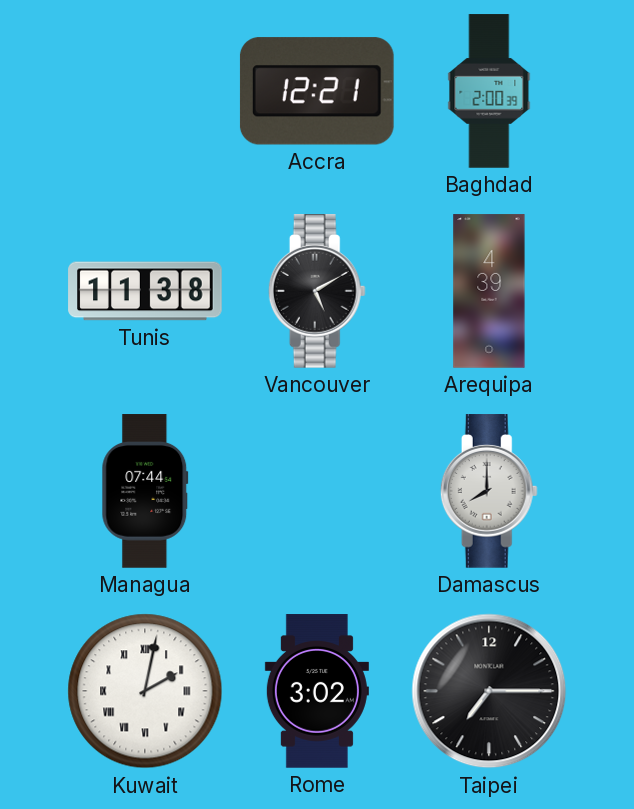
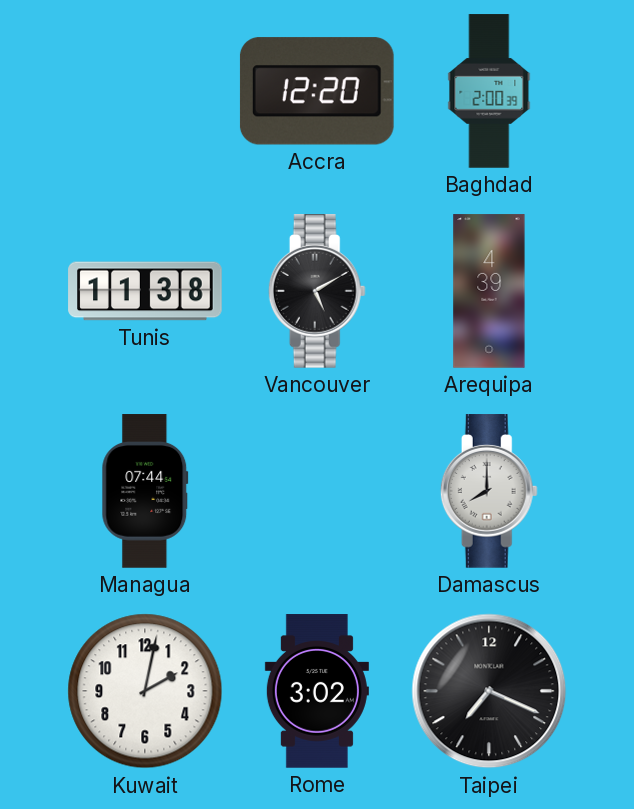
Accra: 12:21 -> 12:20
Kuwait numerals: Roman -> Arabic
Taipei: 7:15 -> 7:19
